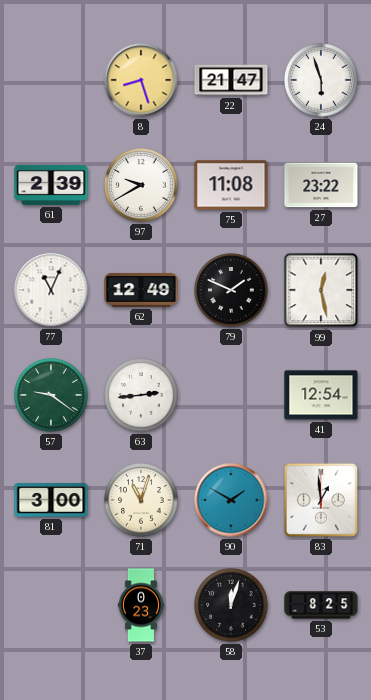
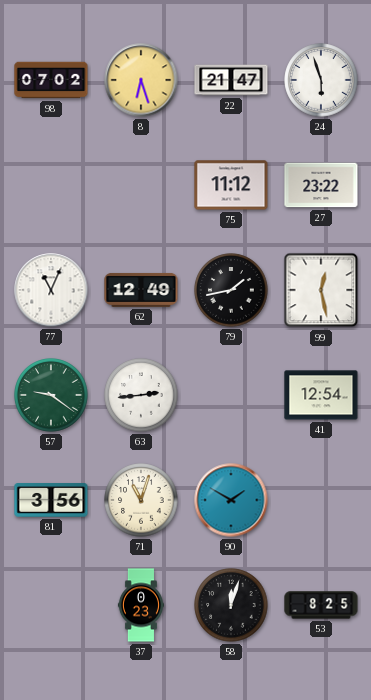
98: none -> 07:02
8: 8:27 -> 6:27
61: 2:39 -> none
97: 9:40 -> none
75: 11:08 -> 11:12
79: 1:49 -> 1:43
81: 3:00 -> 3:56
83: 12:59 -> none
